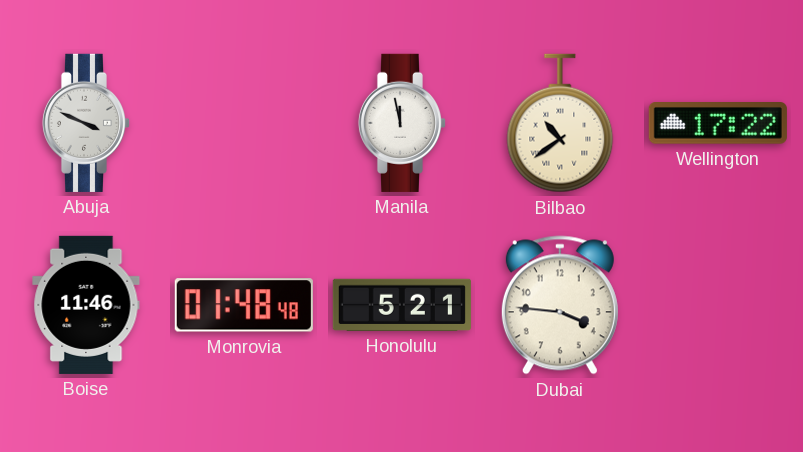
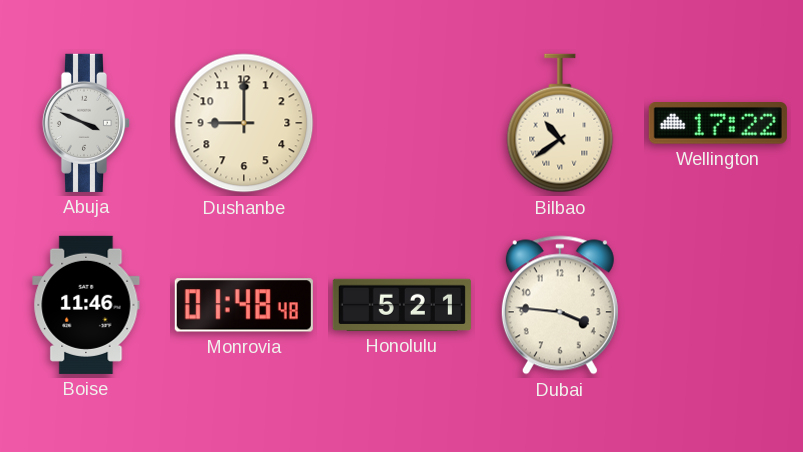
Dushanbe: none -> 9:00
Manila: 11:58 -> none
